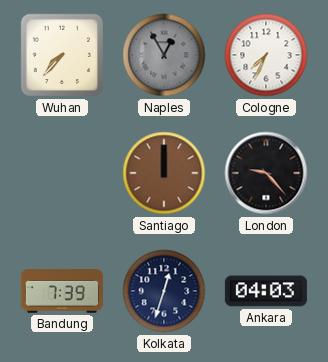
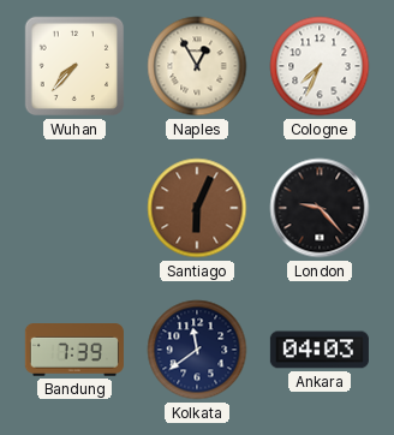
Naples dial: grey -> cream
Santiago: 12:00 -> 6:04
Kolkata: 12:33 -> 11:39
